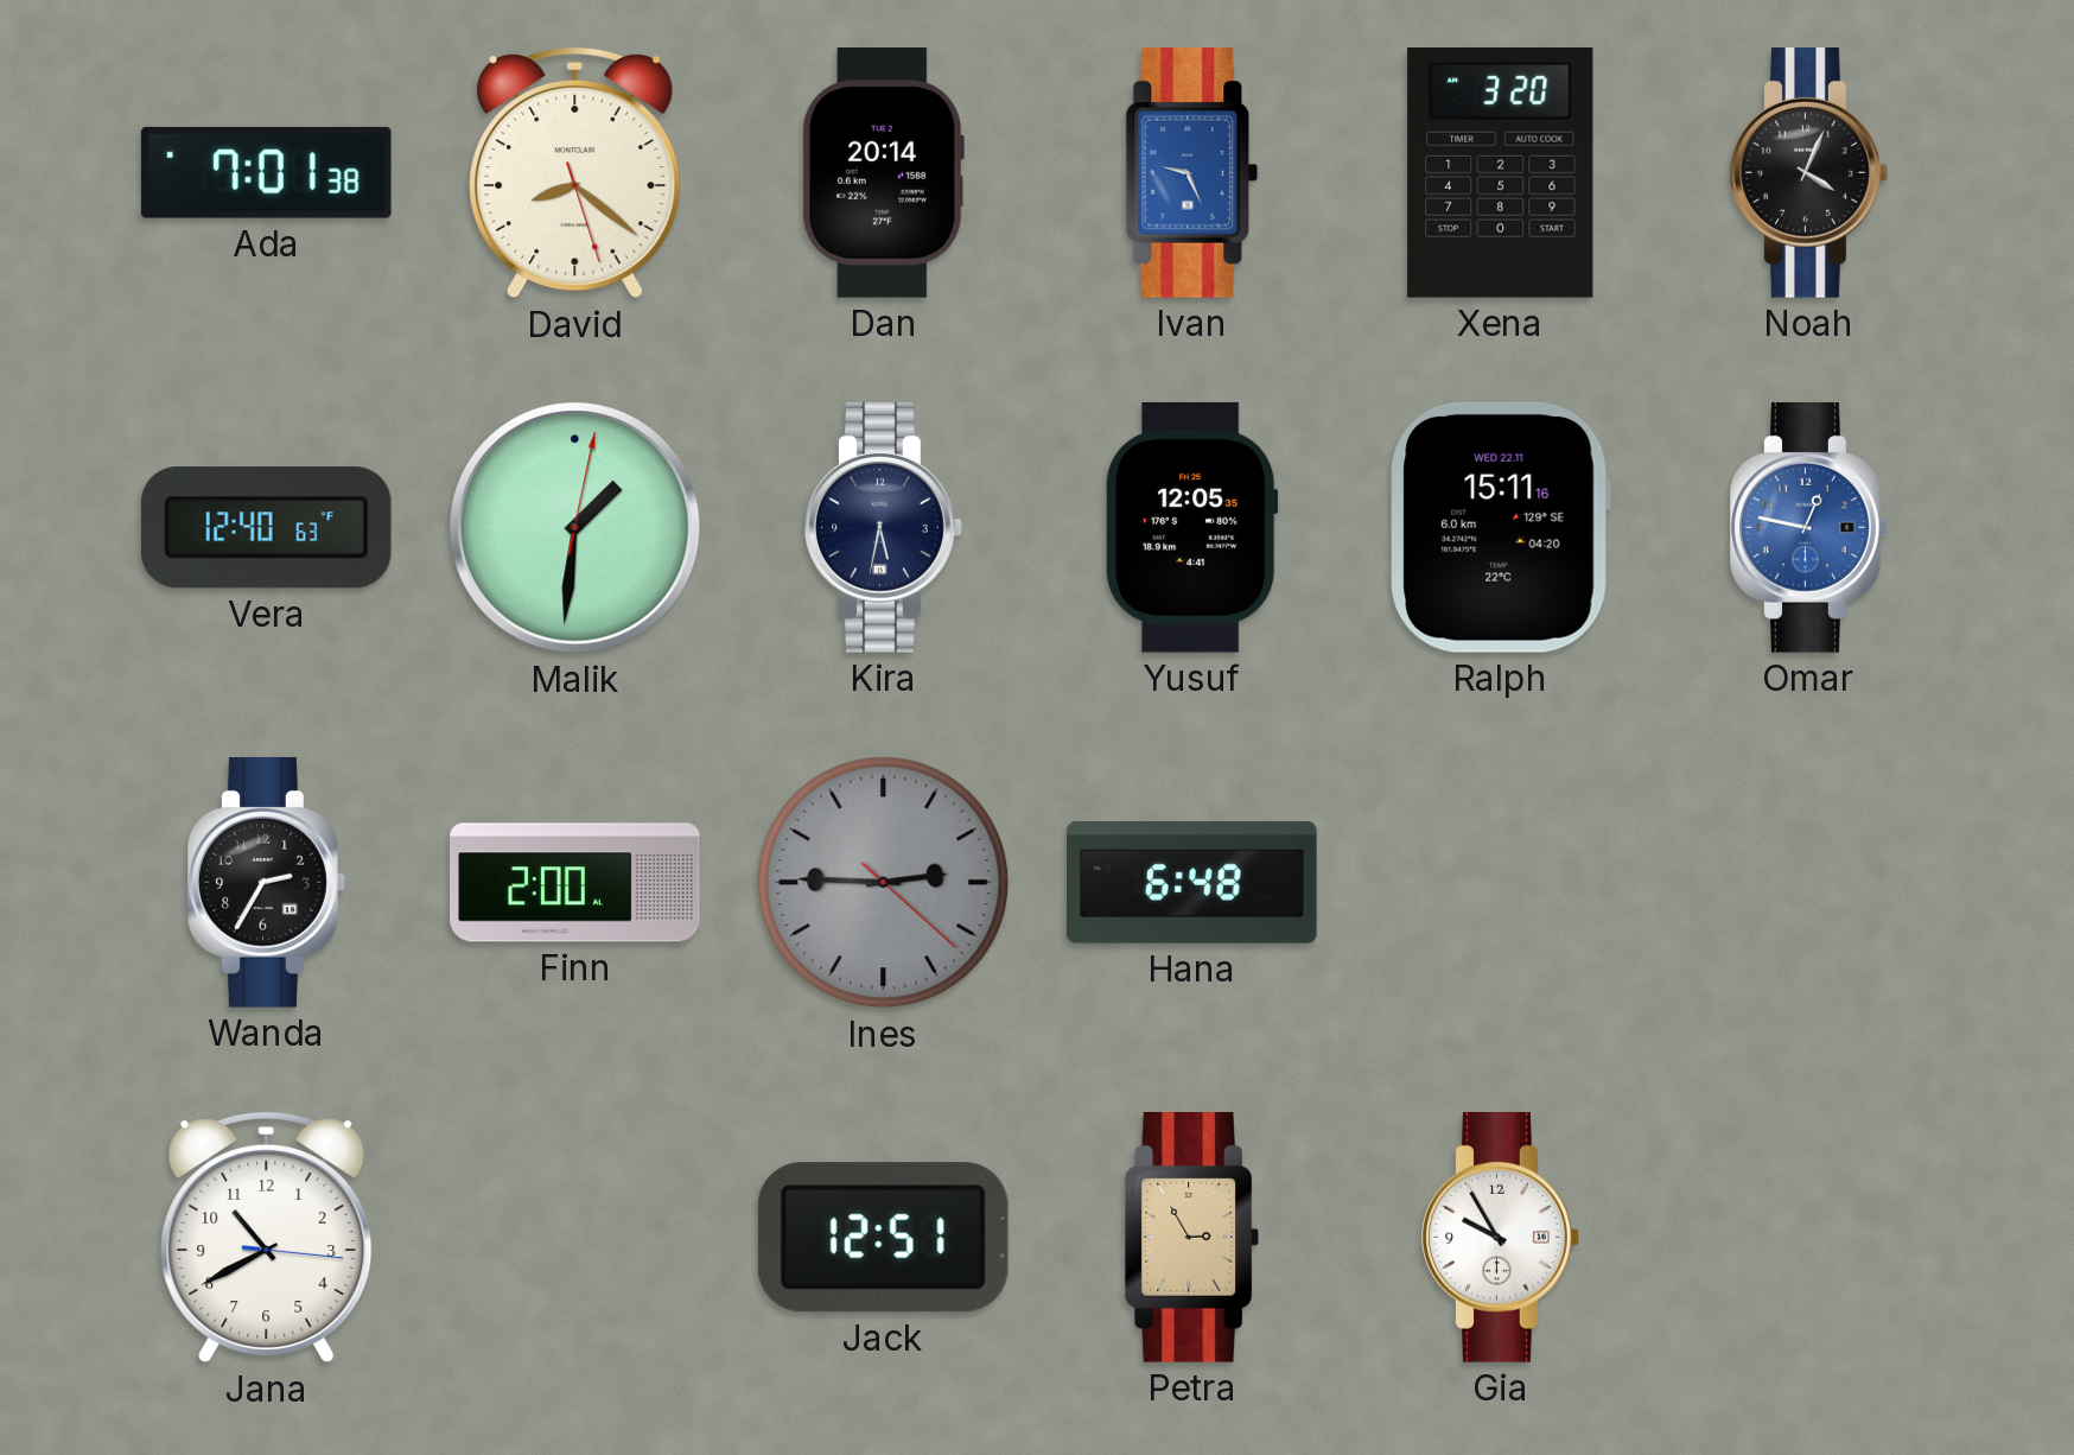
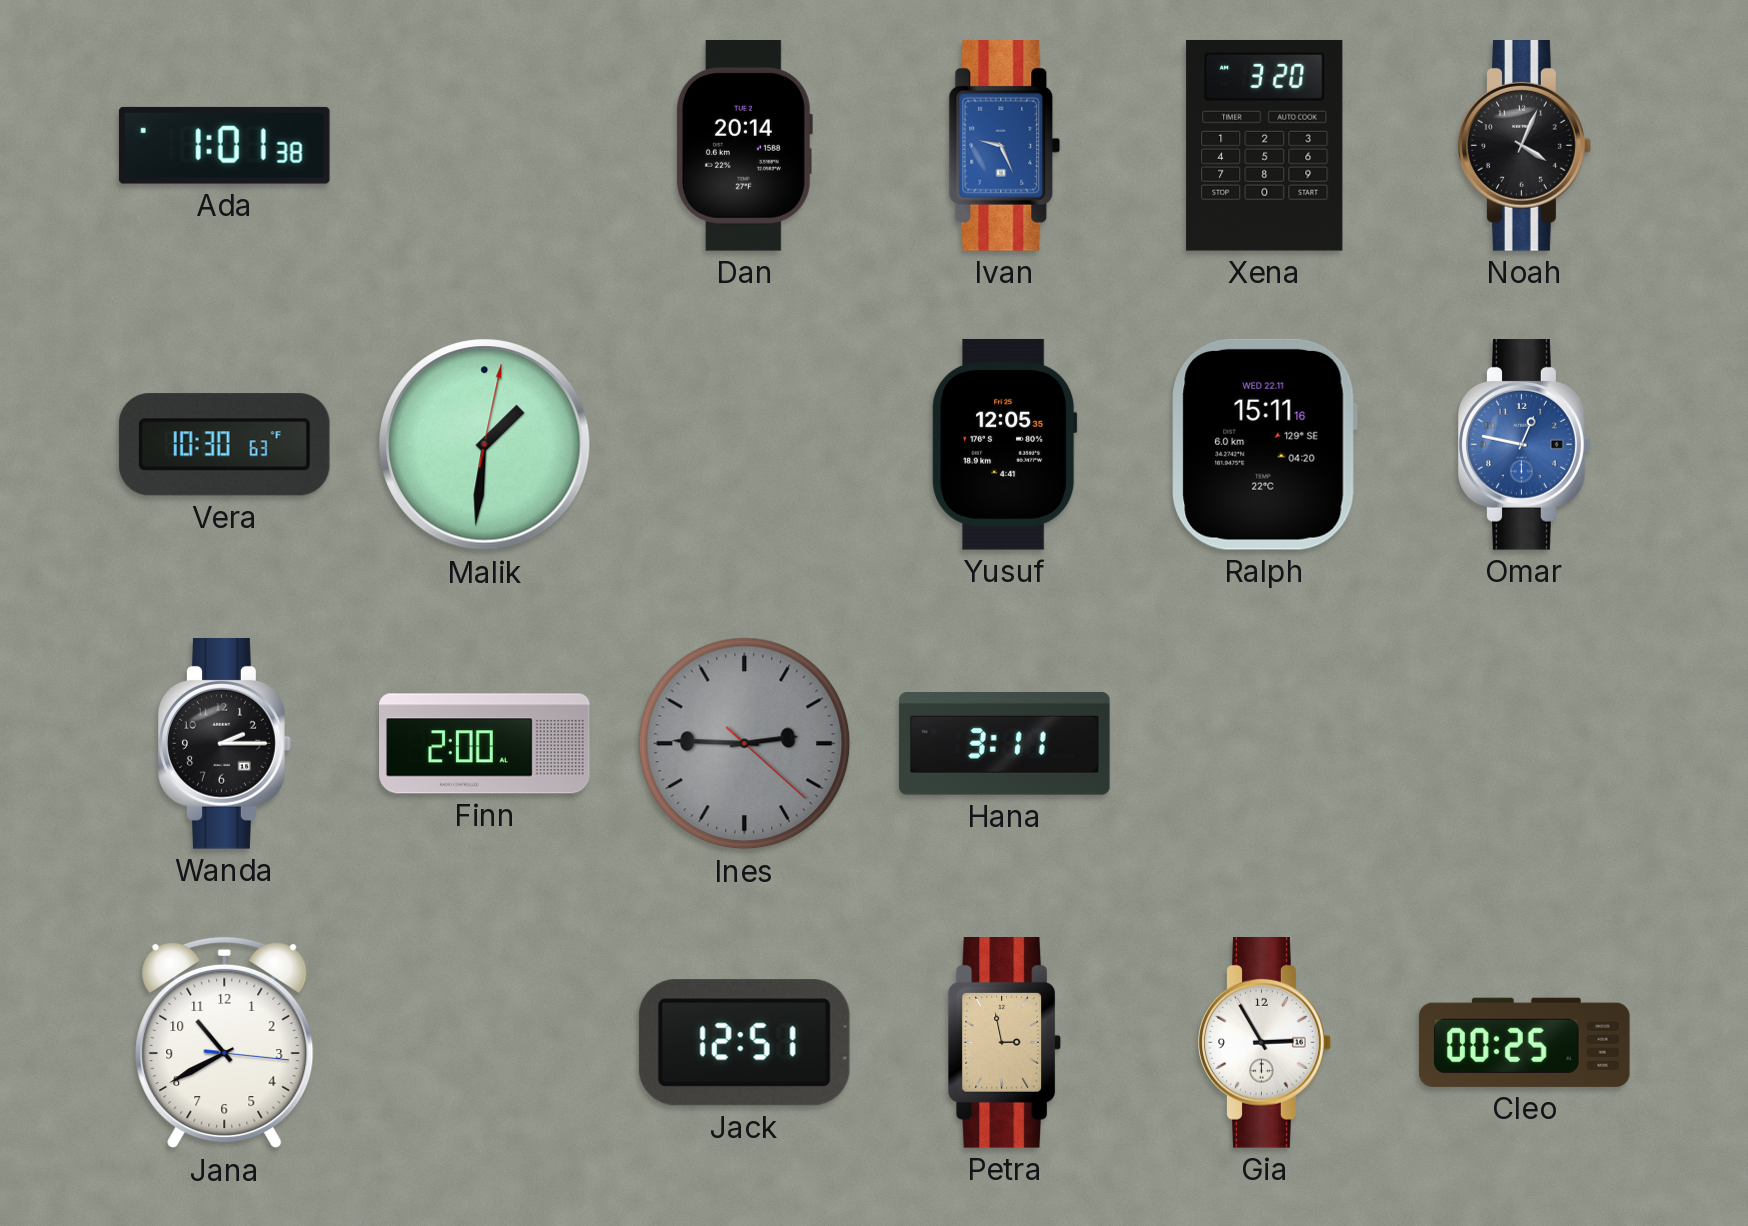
Ada: 7:01 -> 1:01
David: 8:21 -> none
Vera: 12:40 -> 10:30
Kira: 5:32 -> none
Wanda: 2:35 -> 2:15
Hana: 6:48 -> 3:11
Petra: 2:55 -> 2:58
Gia: 9:55 -> 2:55
Cleo: none -> 00:25
